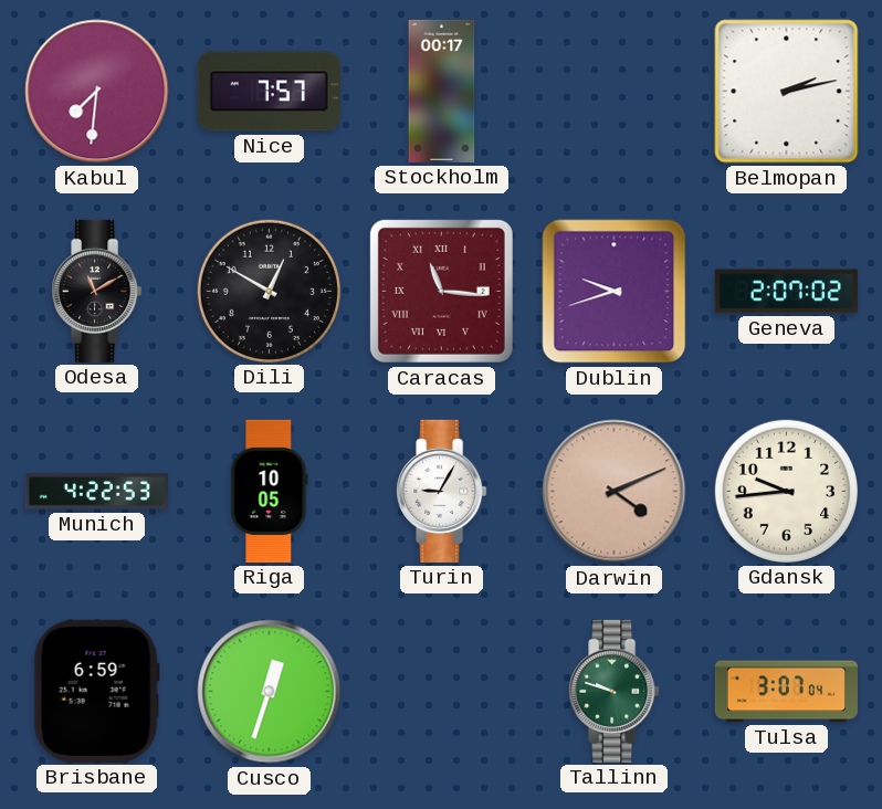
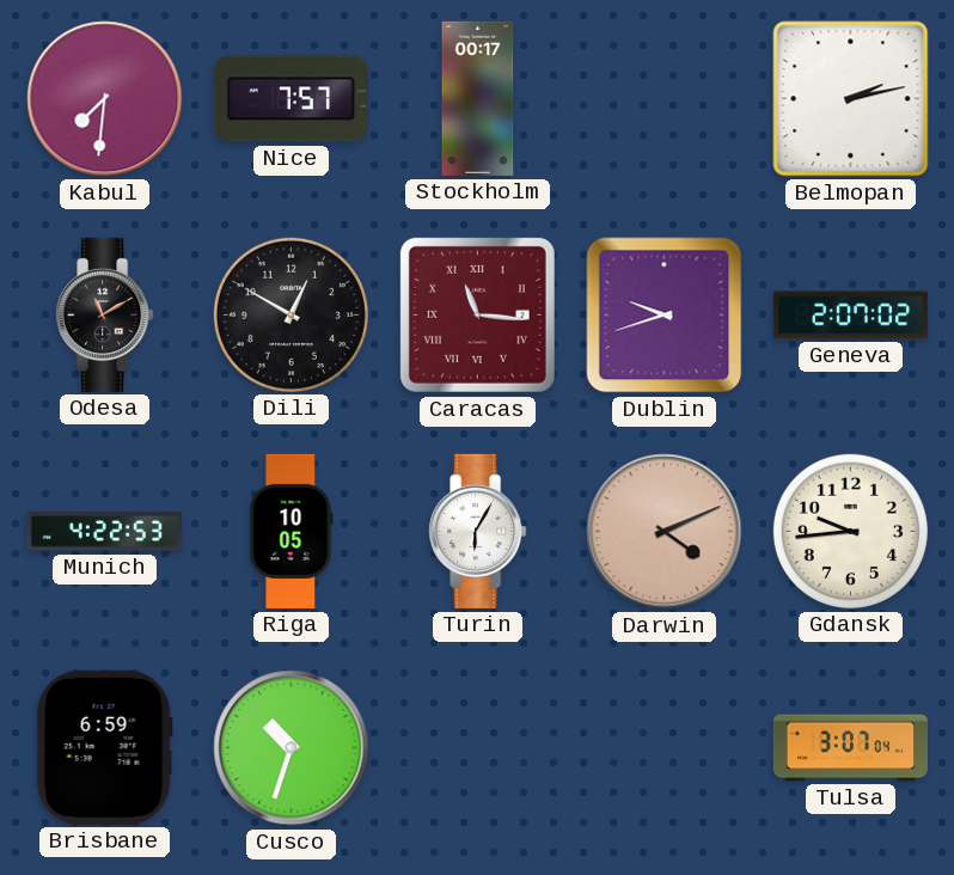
Turin: 9:05 -> 6:05
Cusco: 12:33 -> 10:33
Tallinn: 9:48 -> none
